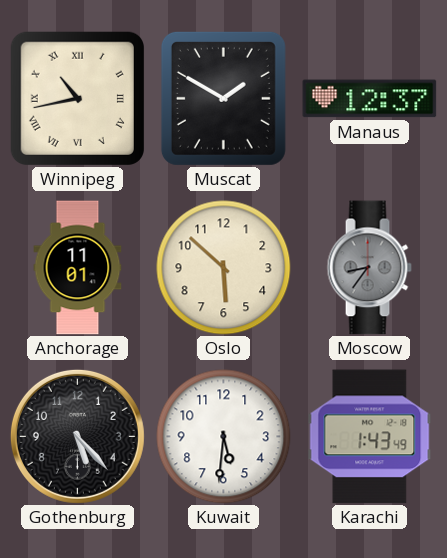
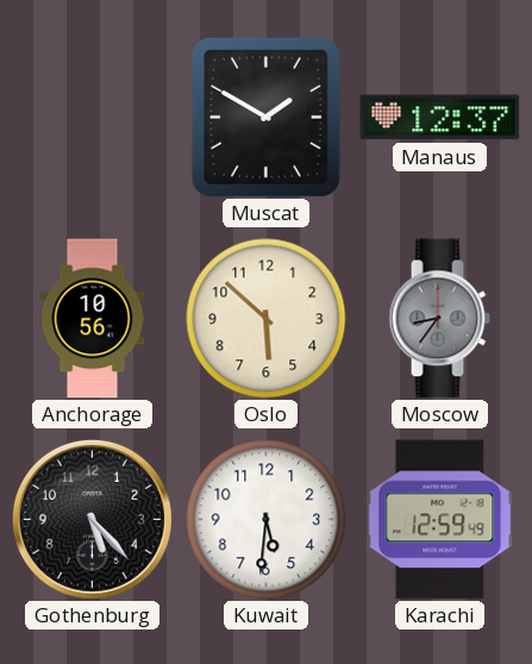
Winnipeg: 10:43 -> none
Anchorage: 11:01 -> 10:56
Karachi: 1:43 -> 12:59
